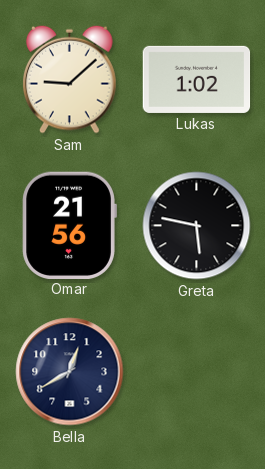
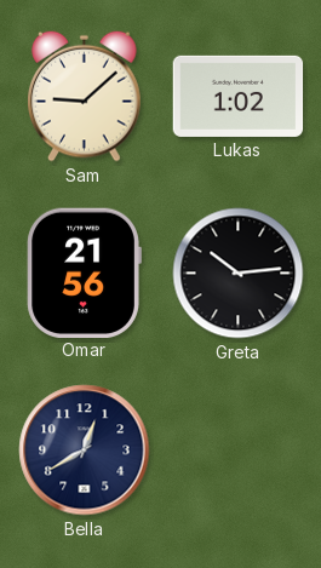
Greta: 5:47 -> 10:14
